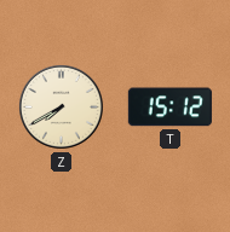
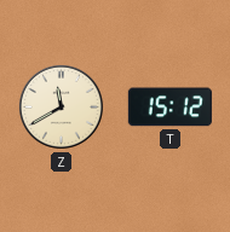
Z: 7:40 -> 11:40
